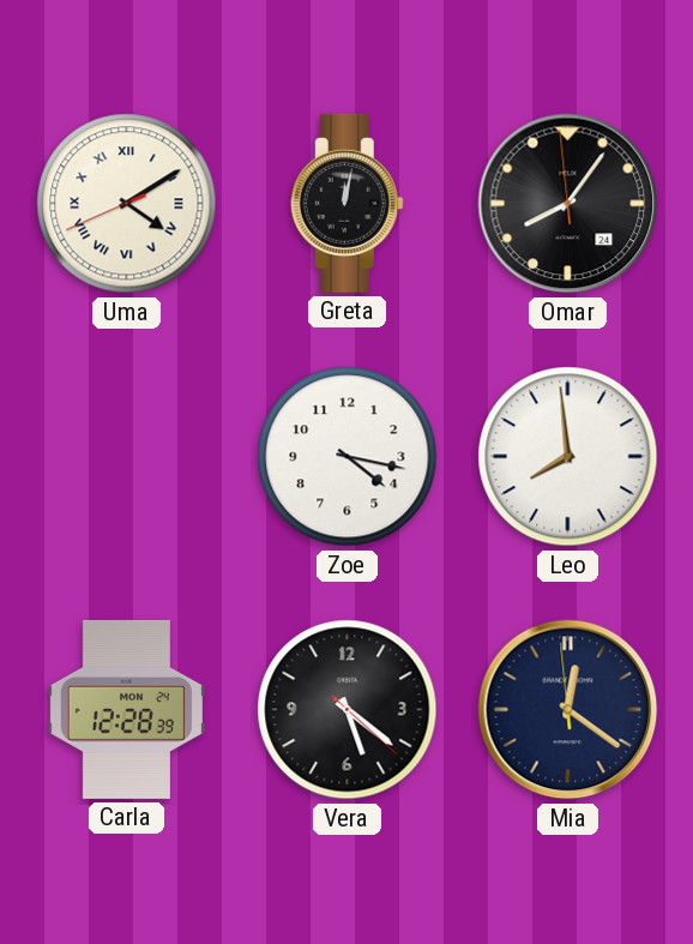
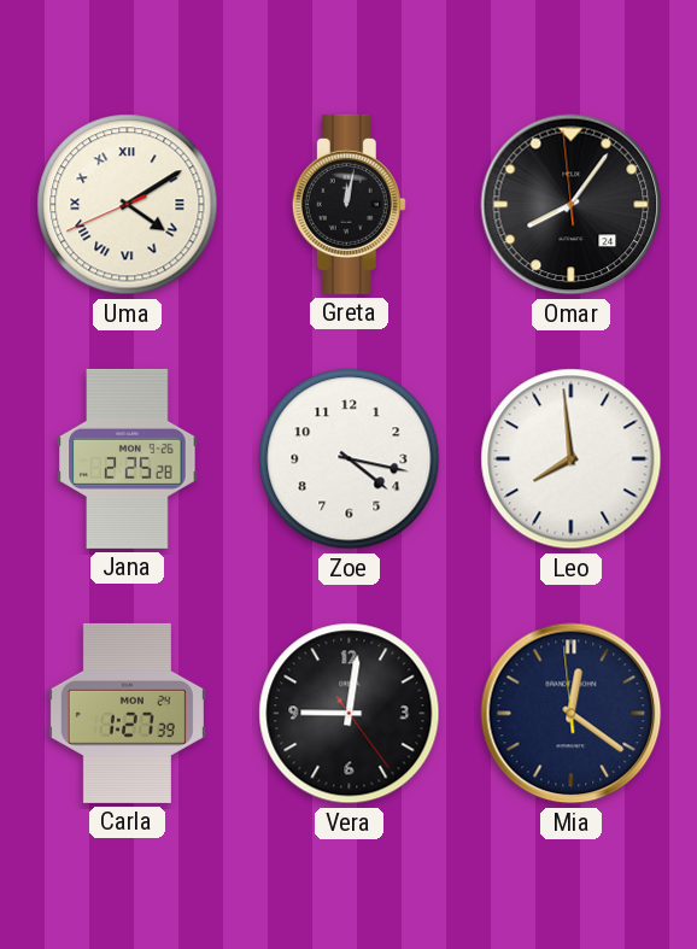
Jana: none -> 2:25
Carla: 12:28 -> 1:27
Vera: 5:21 -> 9:01
